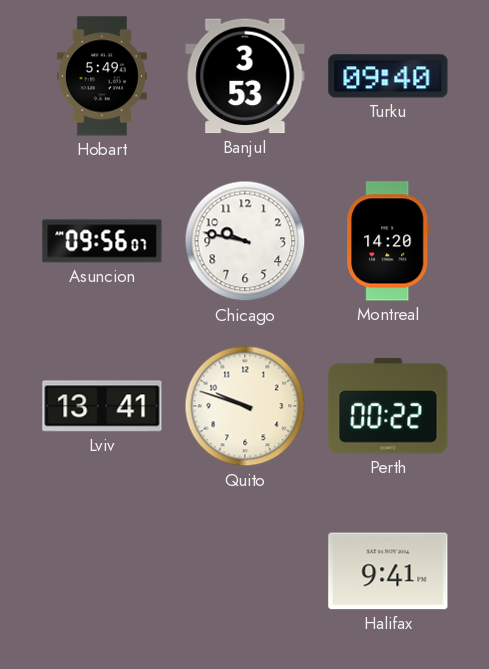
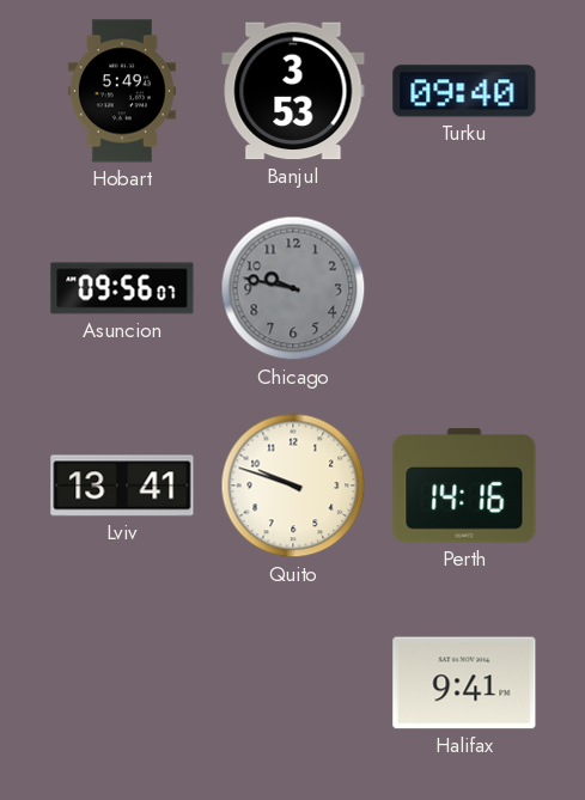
Chicago dial: white -> grey
Montreal: 14:20 -> none
Perth: 00:22 -> 14:16
